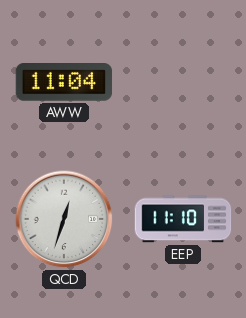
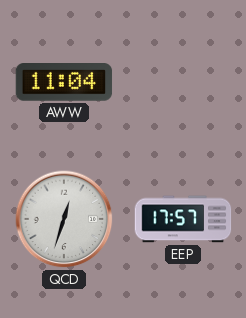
EEP: 11:10 -> 17:57
